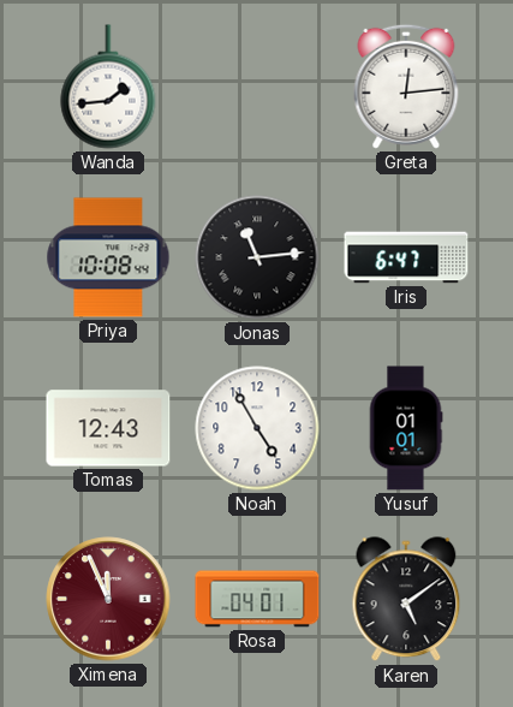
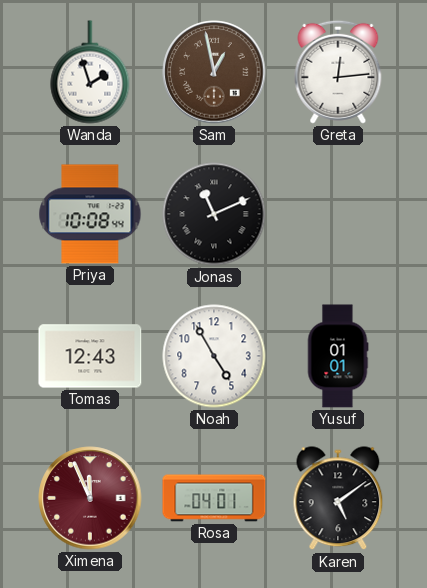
Wanda: 1:44 -> 1:57
Sam: none -> 12:58
Jonas: 11:14 -> 11:11
Iris: 6:47 -> none
